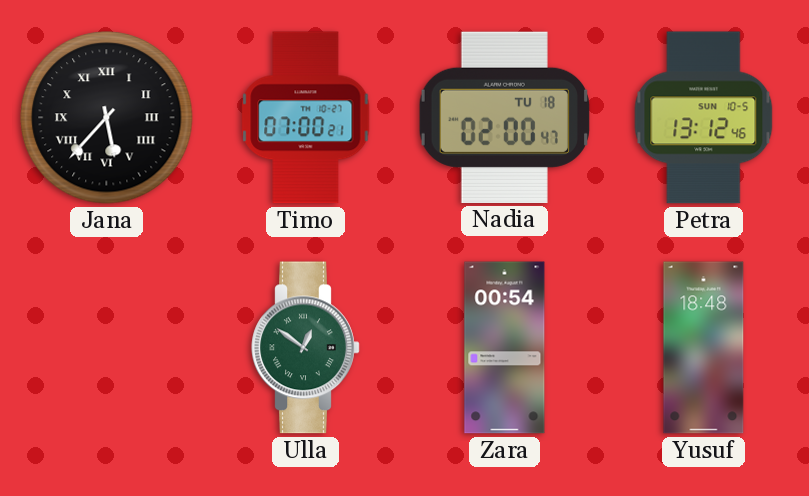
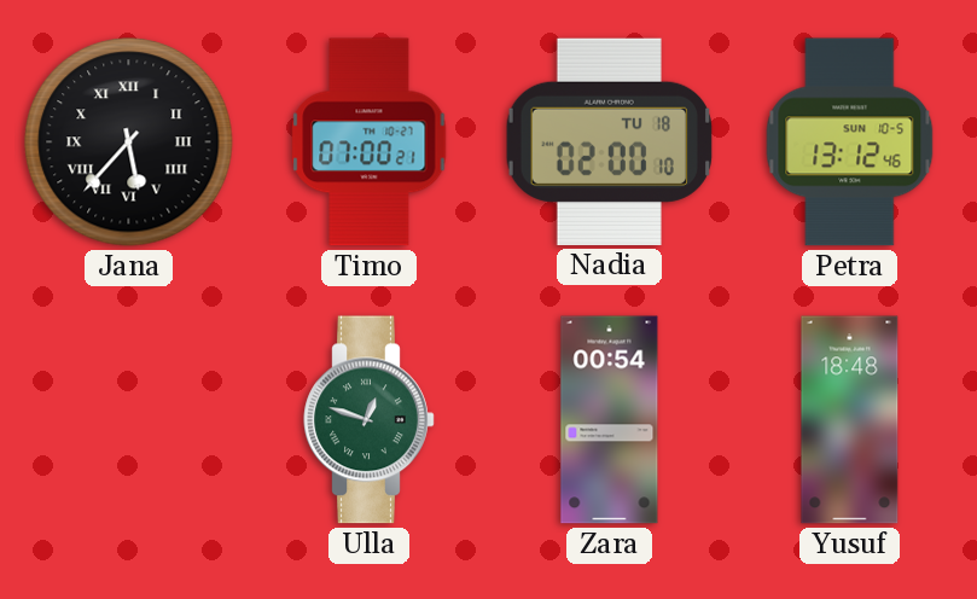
Nadia: 02:00:47 -> 02:00:10
Ulla: 12:51 -> 12:48
